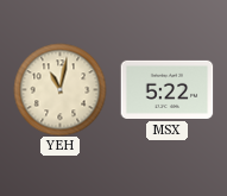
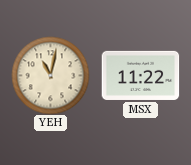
MSX: 5:22 -> 11:22
